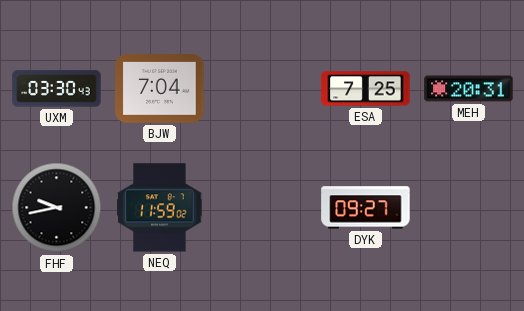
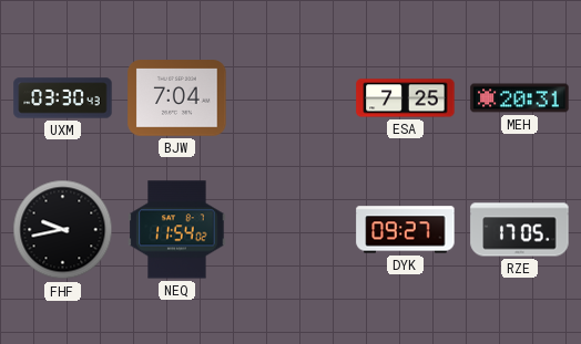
NEQ: 11:59 -> 11:54
RZE: none -> 17:05
